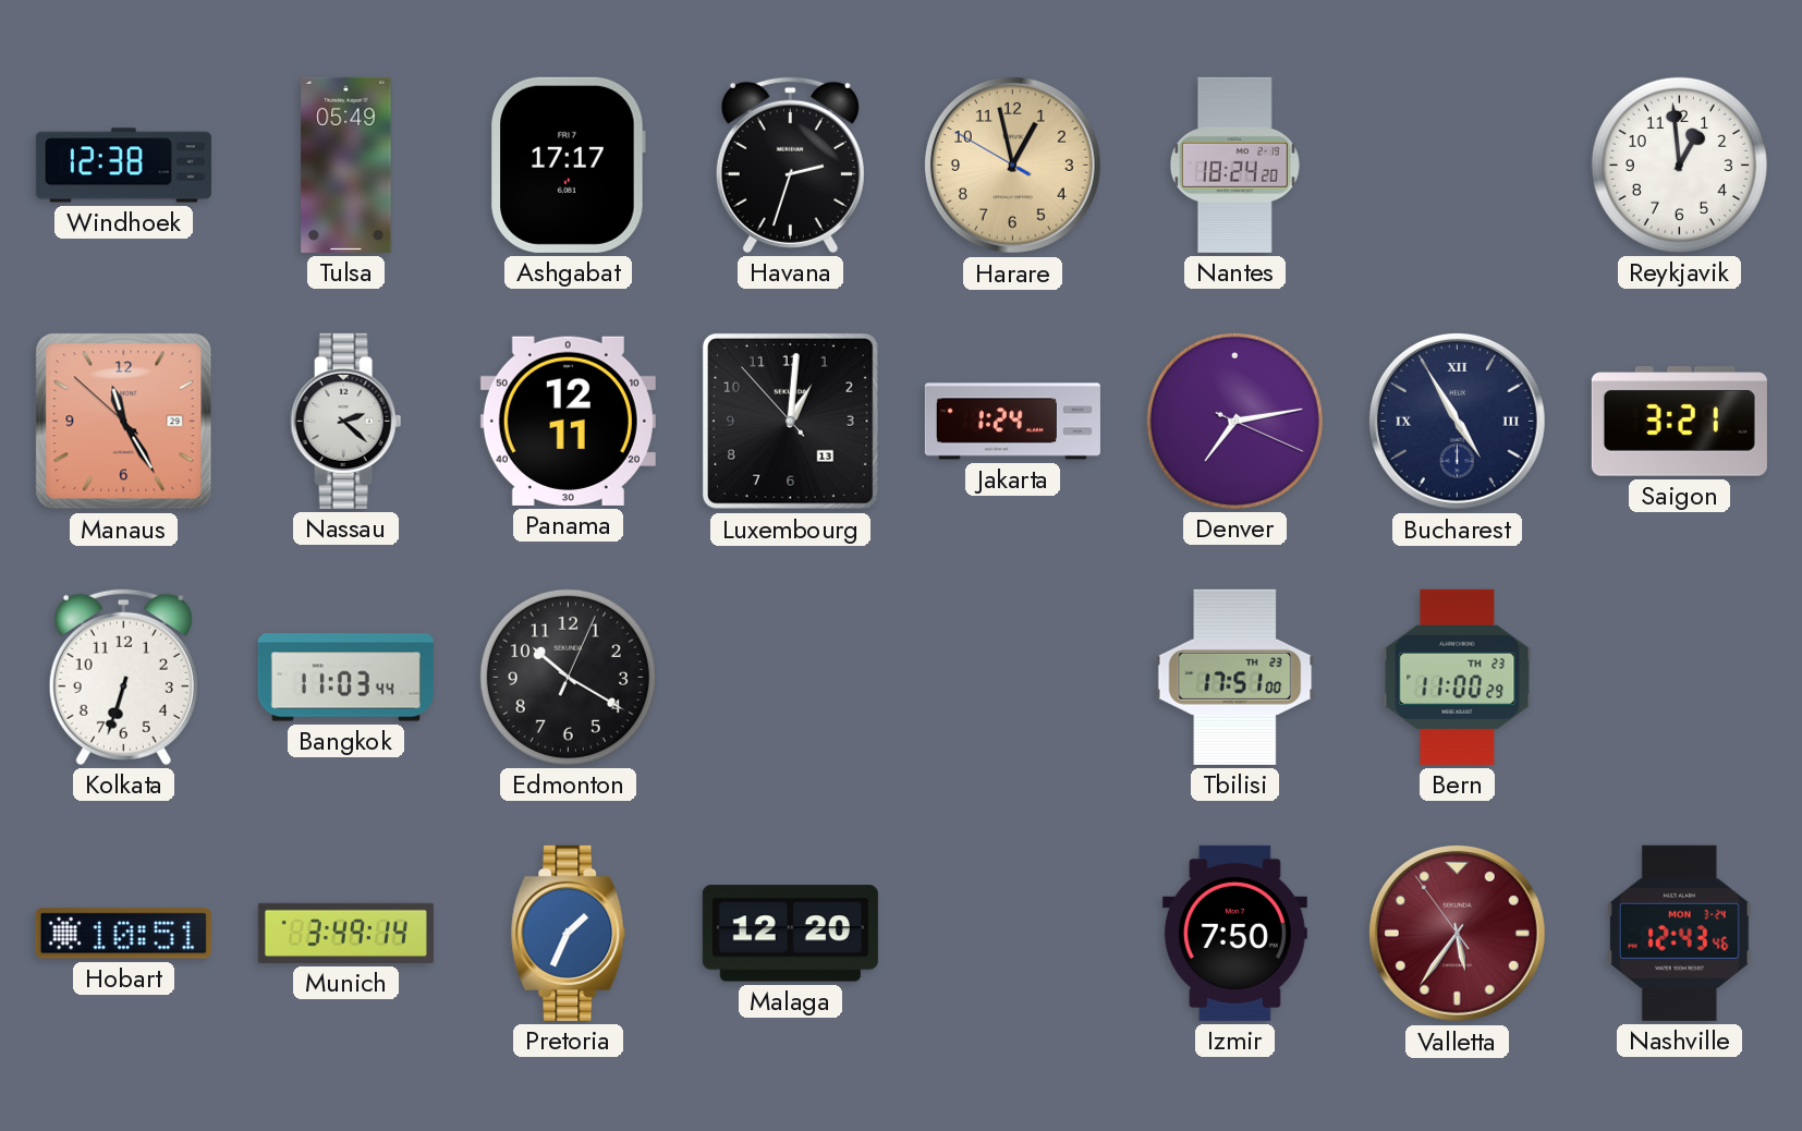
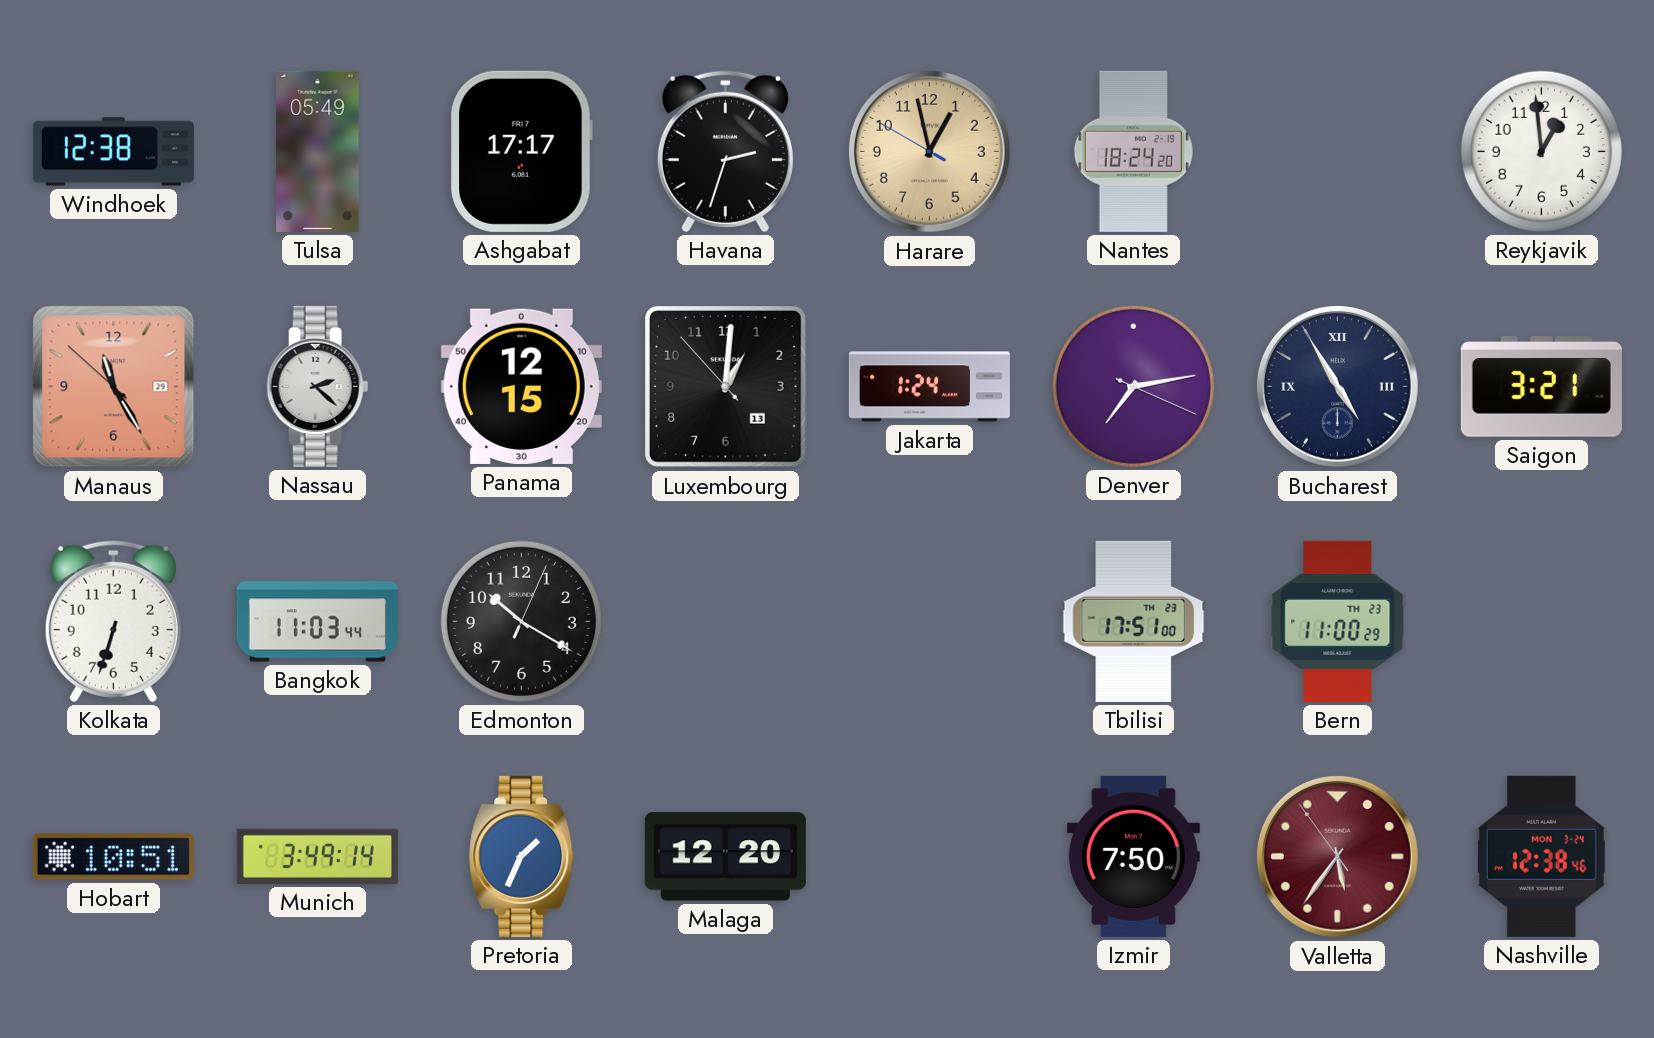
Panama: 12:11 -> 12:15
Nashville: 12:43 -> 12:38
